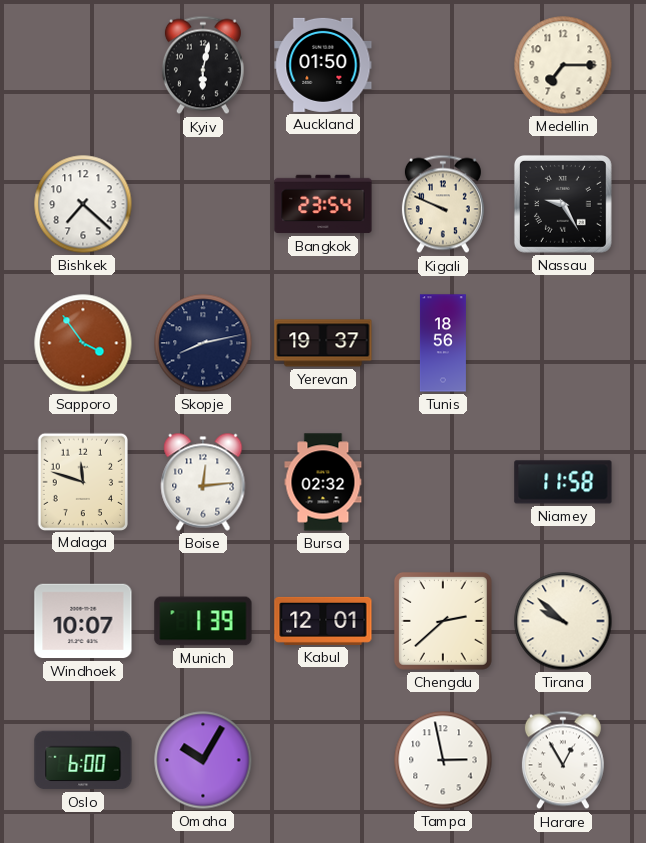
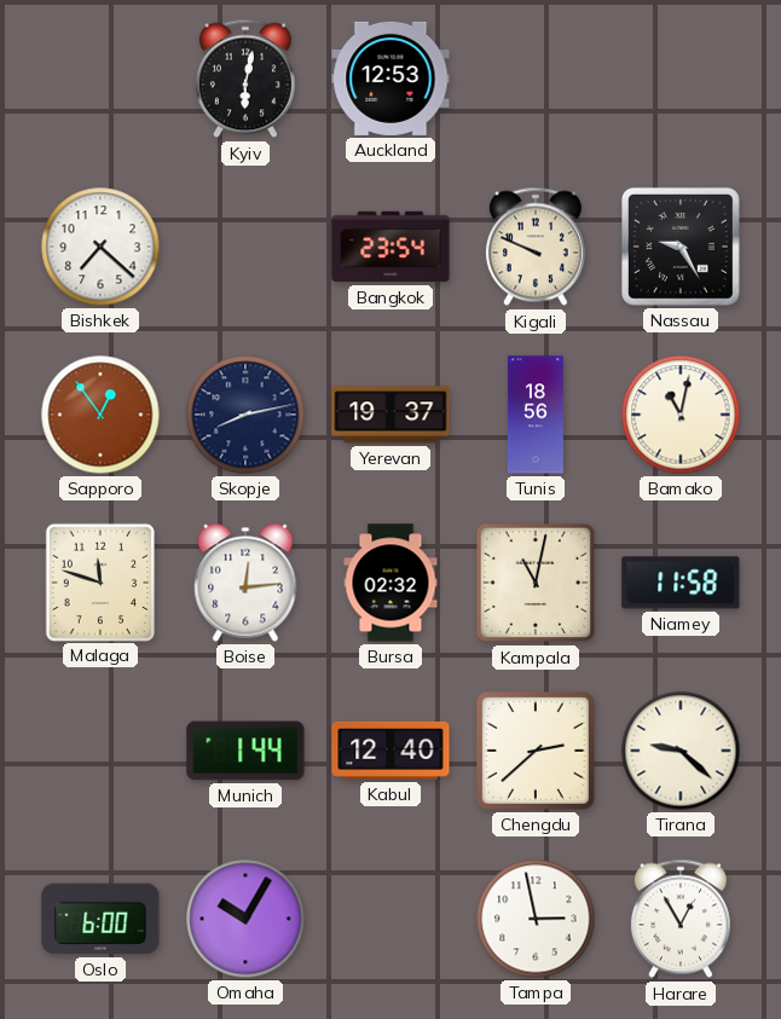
Auckland: 01:50 -> 12:53
Medellin: 7:15 -> none
Sapporo: 3:54 -> 12:54
Bamako: none -> 11:02
Kampala: none -> 11:02
Windhoek: 10:07 -> none
Munich: 1:39 -> 1:44
Kabul: 12:01 -> 12:40
Tirana: 9:52 -> 9:22
